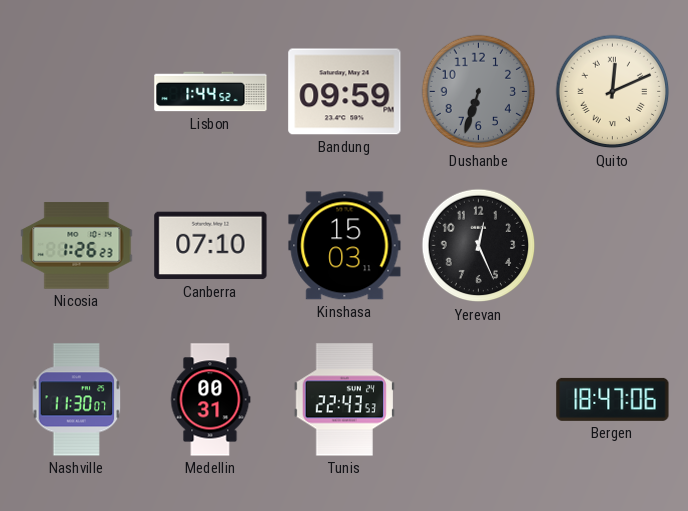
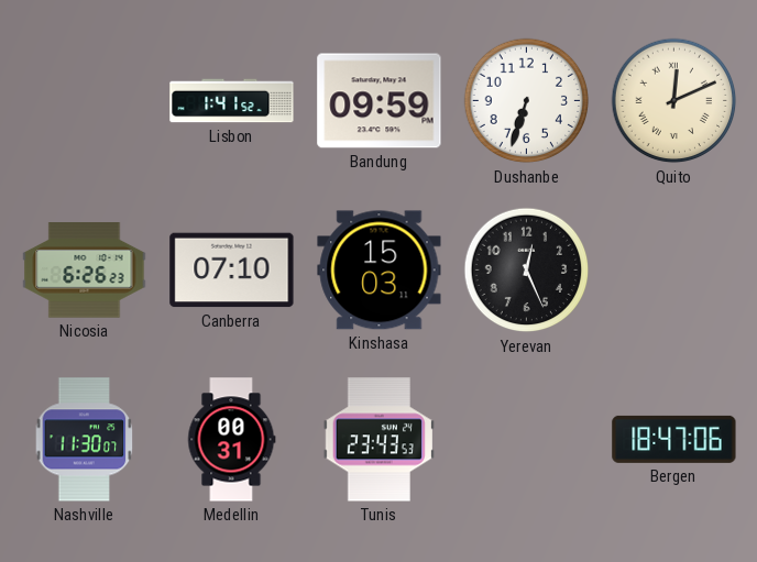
Lisbon: 1:44 -> 1:41
Dushanbe dial: grey -> white
Nicosia: 1:26 -> 6:26
Tunis: 22:43 -> 23:43
